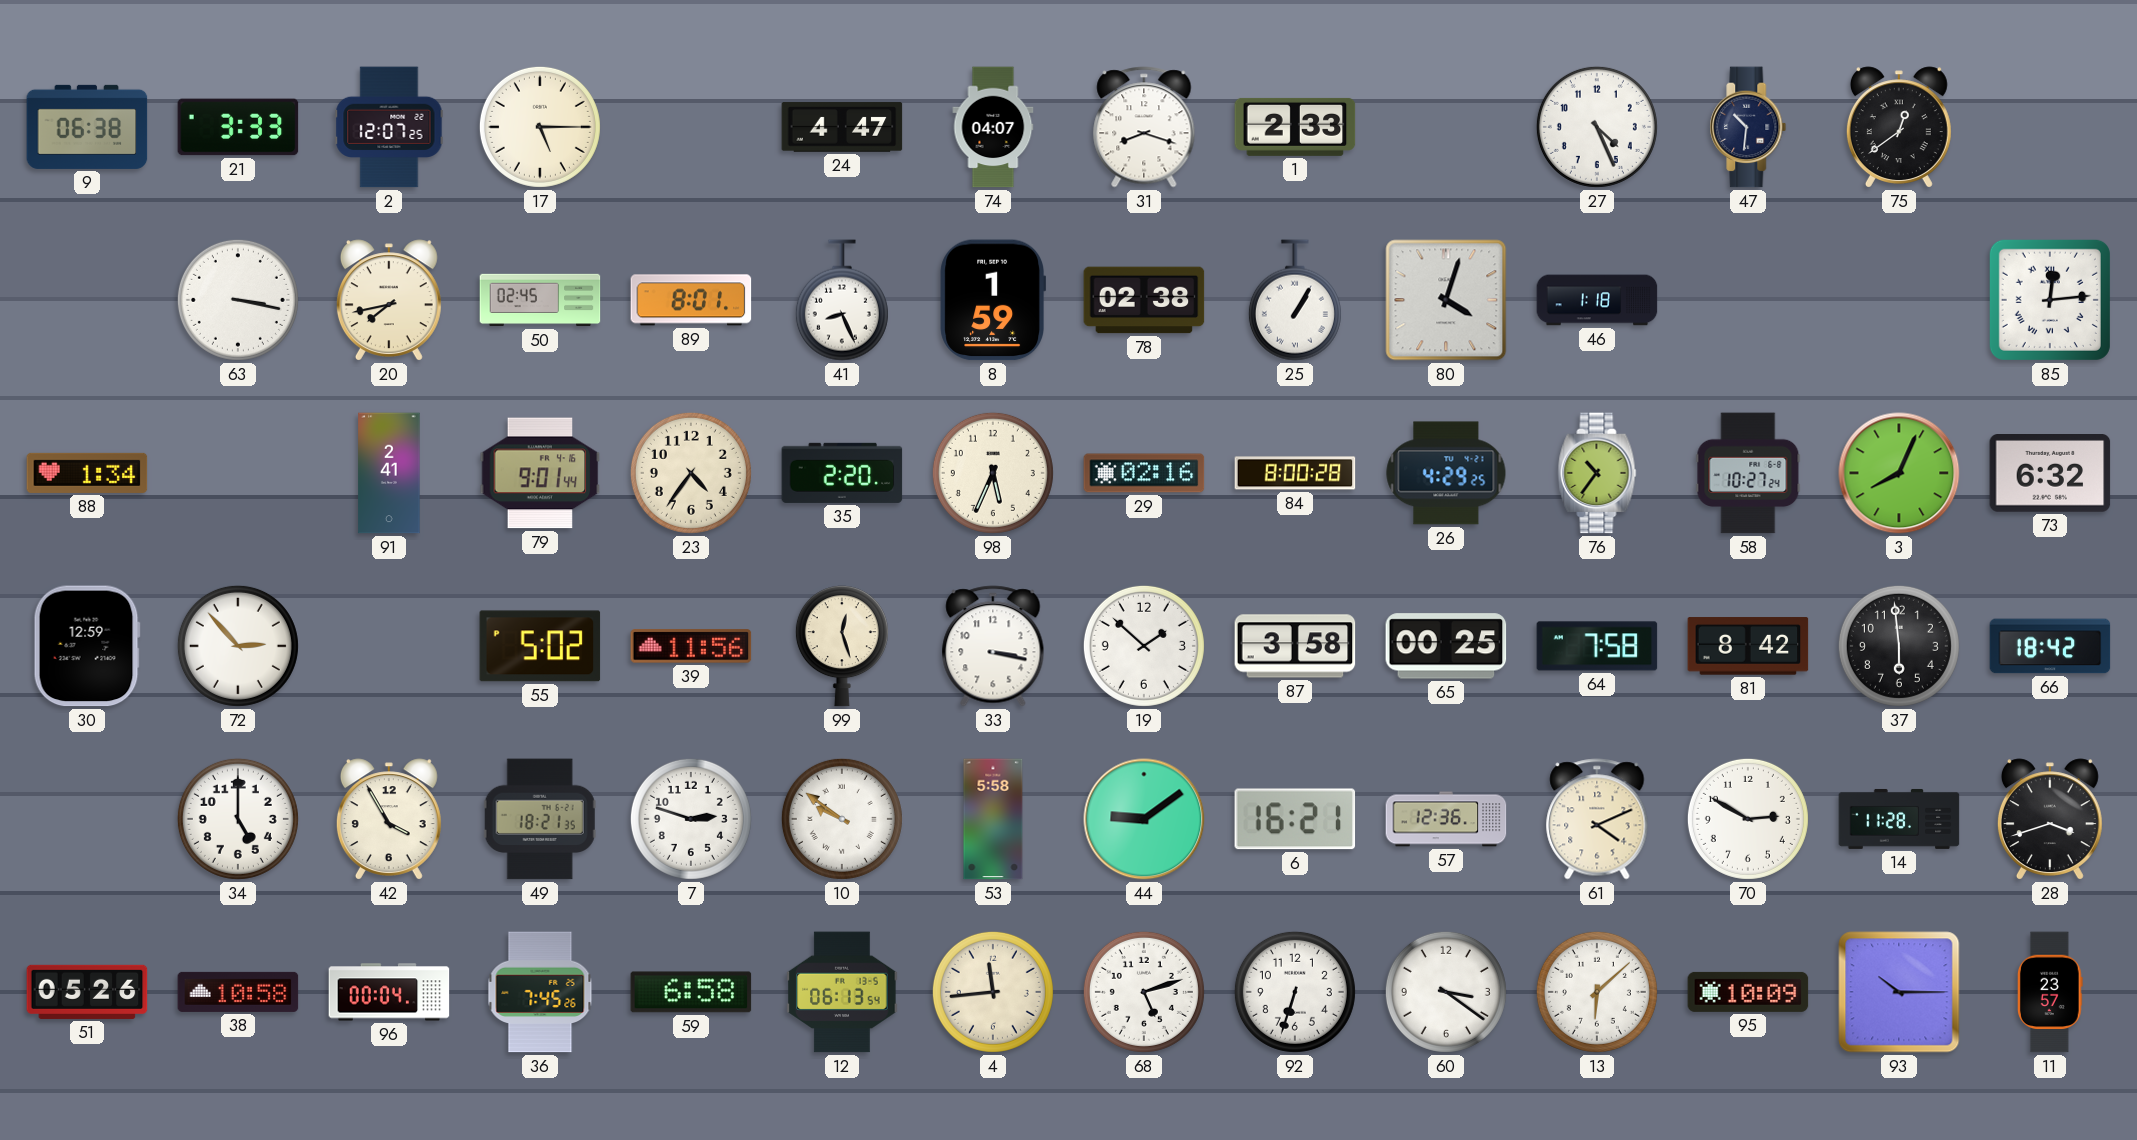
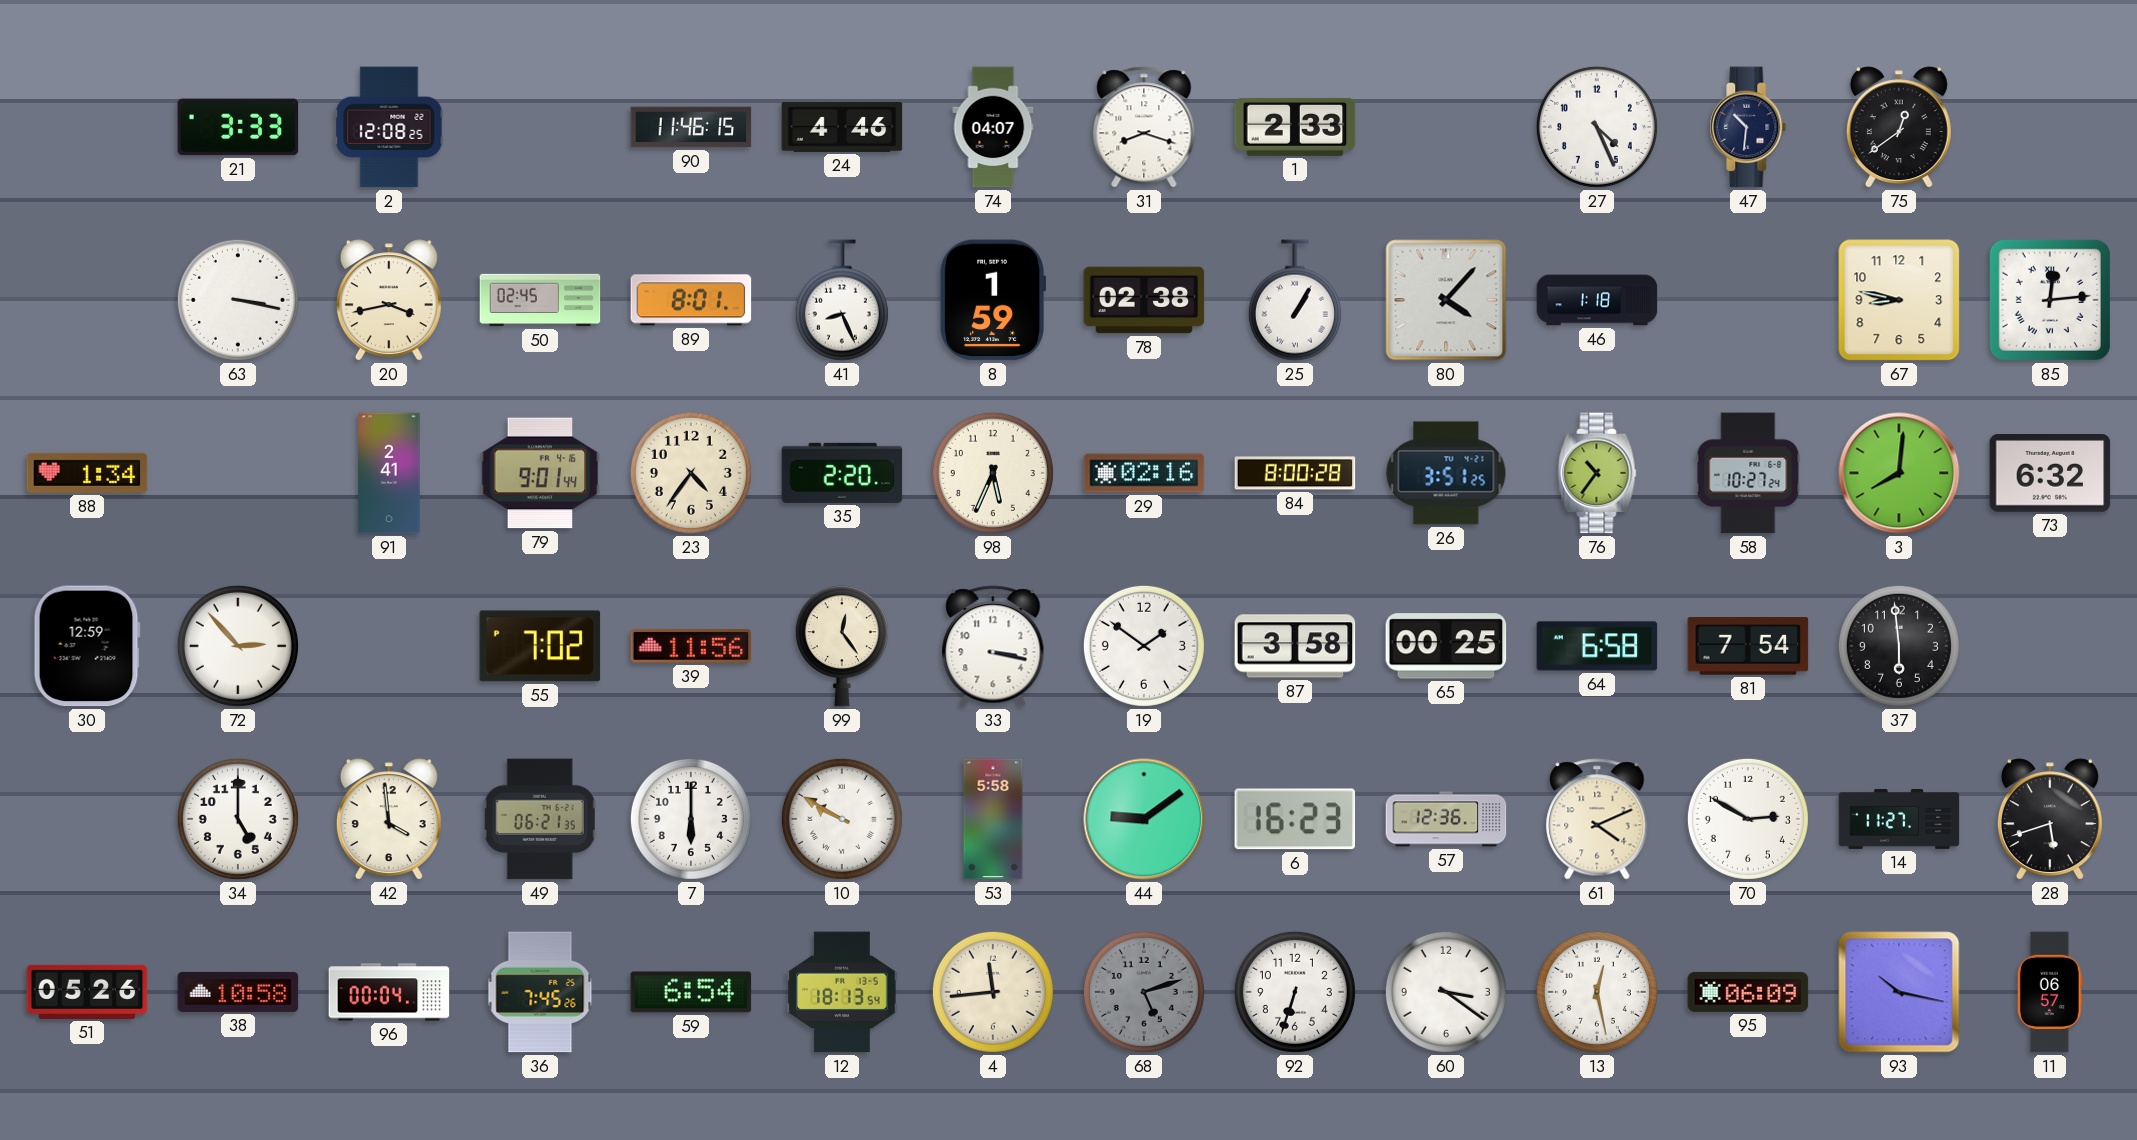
9: 06:38 -> none
2: 12:07 -> 12:08
17: 5:15 -> none
90: none -> 11:46
24: 4:47 -> 4:46
20: 7:43 -> 3:43
80: 4:03 -> 4:07
67: none -> 8:47
26: 4:29 -> 3:51
3: 8:04 -> 8:01
55: 5:02 -> 7:02
99: 12:27 -> 12:24
19: 1:52 -> 1:51
64: 7:58 -> 6:58
81: 8:42 -> 7:54
66: 18:42 -> none
42: 3:55 -> 3:59
49: 18:21 -> 06:21
7: 2:48 -> 6:00
10: 9:51 -> 9:50
6: 16:21 -> 16:23
14: 11:28 -> 11:27
28: 3:42 -> 5:42
59: 6:58 -> 6:54
12: 06:13 -> 18:13
68 dial: white -> grey
13: 6:08 -> 12:28
95: 10:09 -> 06:09
93: 10:15 -> 10:17
11: 23:57 -> 06:57
